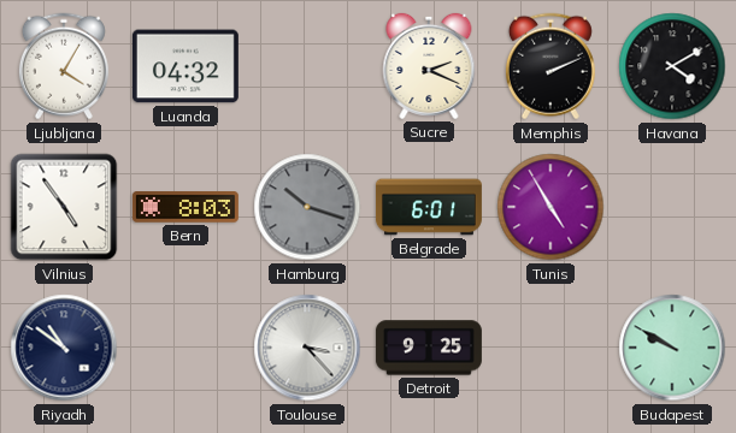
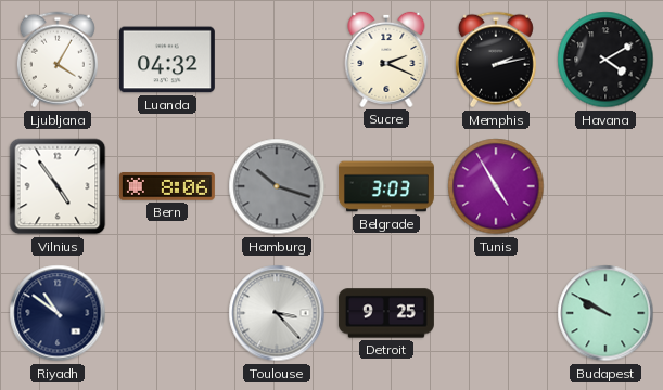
Memphis: 2:11 -> 2:13
Bern: 8:03 -> 8:06
Belgrade: 6:01 -> 3:03
